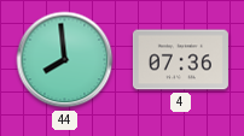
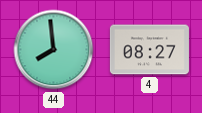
4: 07:36 -> 08:27
